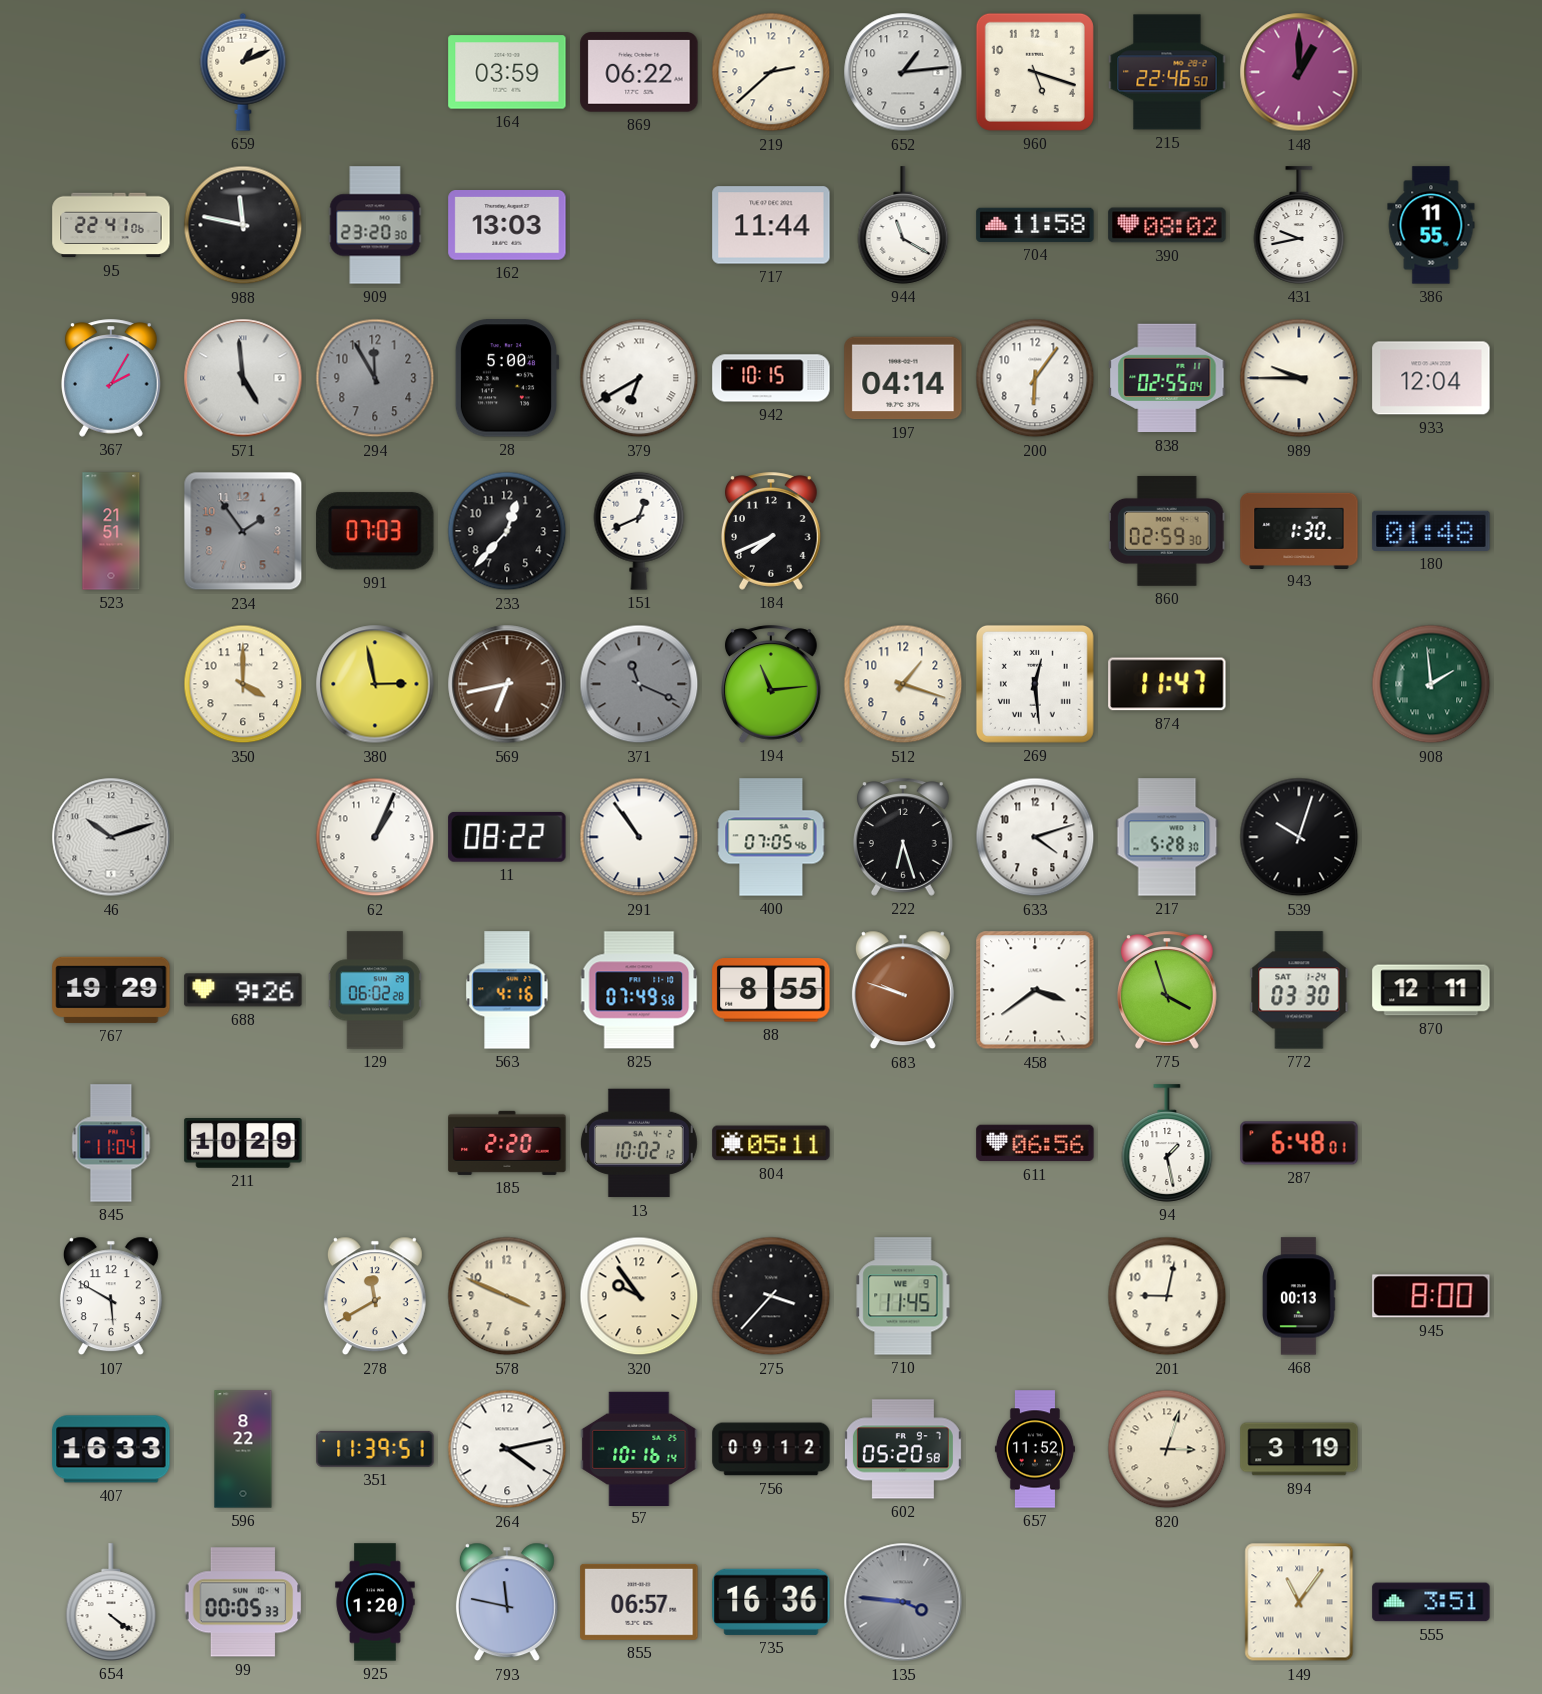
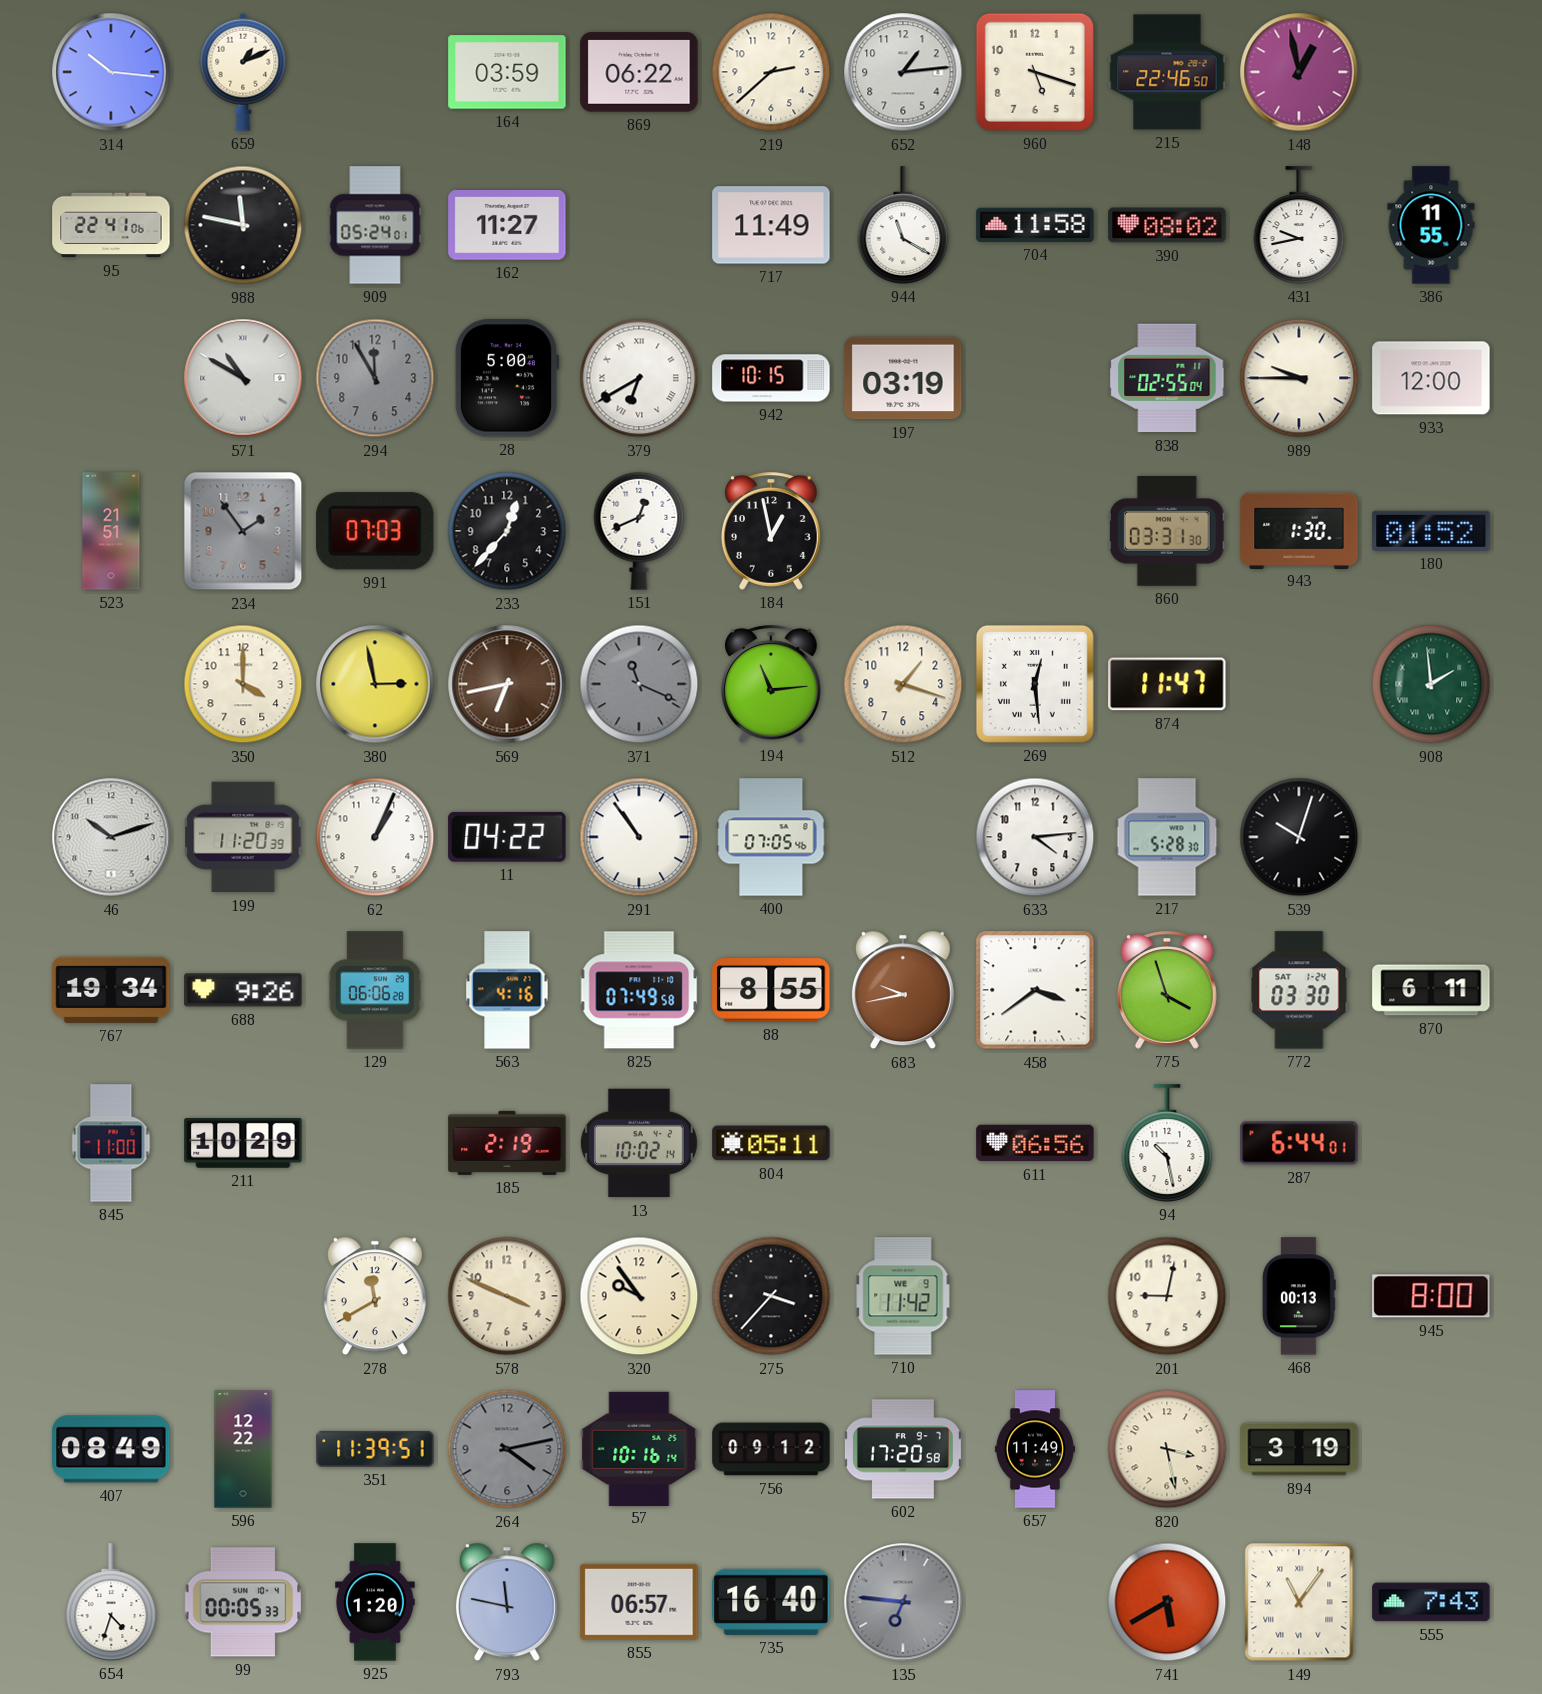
314: none -> 10:16
148: 1:00 -> 12:58
909: 23:20 -> 05:24
162: 13:03 -> 11:27
717: 11:44 -> 11:49
367: 2:05 -> none
571: 4:59 -> 10:50
197: 04:14 -> 03:19
200: 6:06 -> none
933: 12:04 -> 12:00
184: 7:41 -> 12:58
860: 02:59 -> 03:31
180: 01:48 -> 01:52
199: none -> 11:20
11: 08:22 -> 04:22
222: 6:27 -> none
633: 4:12 -> 4:14
767: 19:29 -> 19:34
129: 06:02 -> 06:06
683: 9:48 -> 9:43
870: 12:11 -> 6:11
845: 11:04 -> 11:00
185: 2:20 -> 2:19
13: 10:02:12 -> 10:02:14
94: 1:28 -> 10:28
287: 6:48 -> 6:44
107: 5:50 -> none
710: 11:45 -> 11:42
407: 16:33 -> 08:49
596: 8:22 -> 12:22
264 dial: white -> grey
602: 05:20 -> 17:20
657: 11:52 -> 11:49
820: 3:03 -> 3:28
654: 4:21 -> 4:33
735: 16:36 -> 16:40
135: 3:46 -> 6:46
741: none -> 5:40
555: 3:51 -> 7:43
